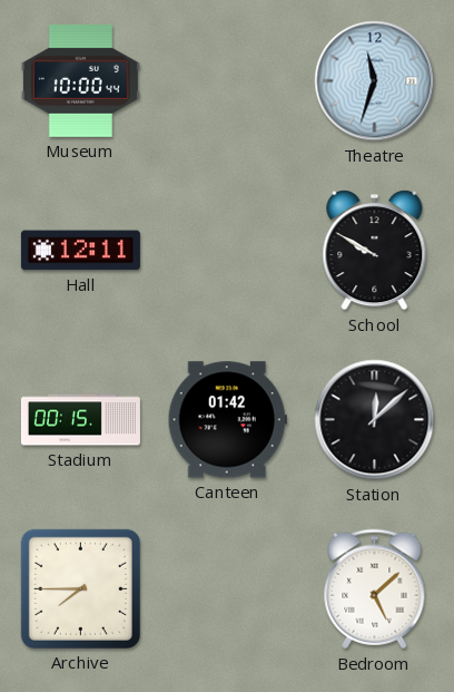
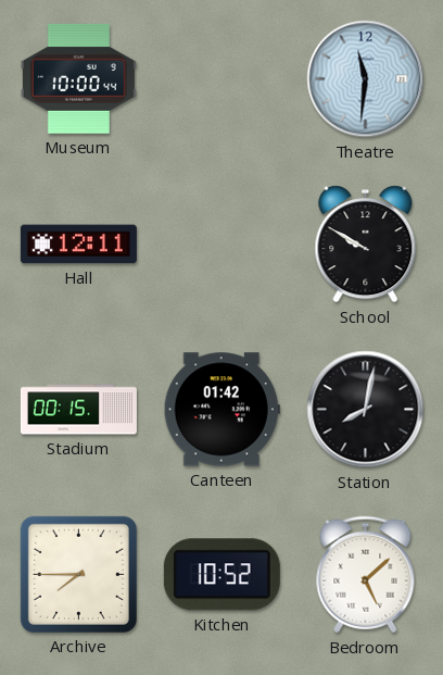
Theatre: 11:33 -> 11:31
Station: 12:08 -> 8:02
Kitchen: none -> 10:52
